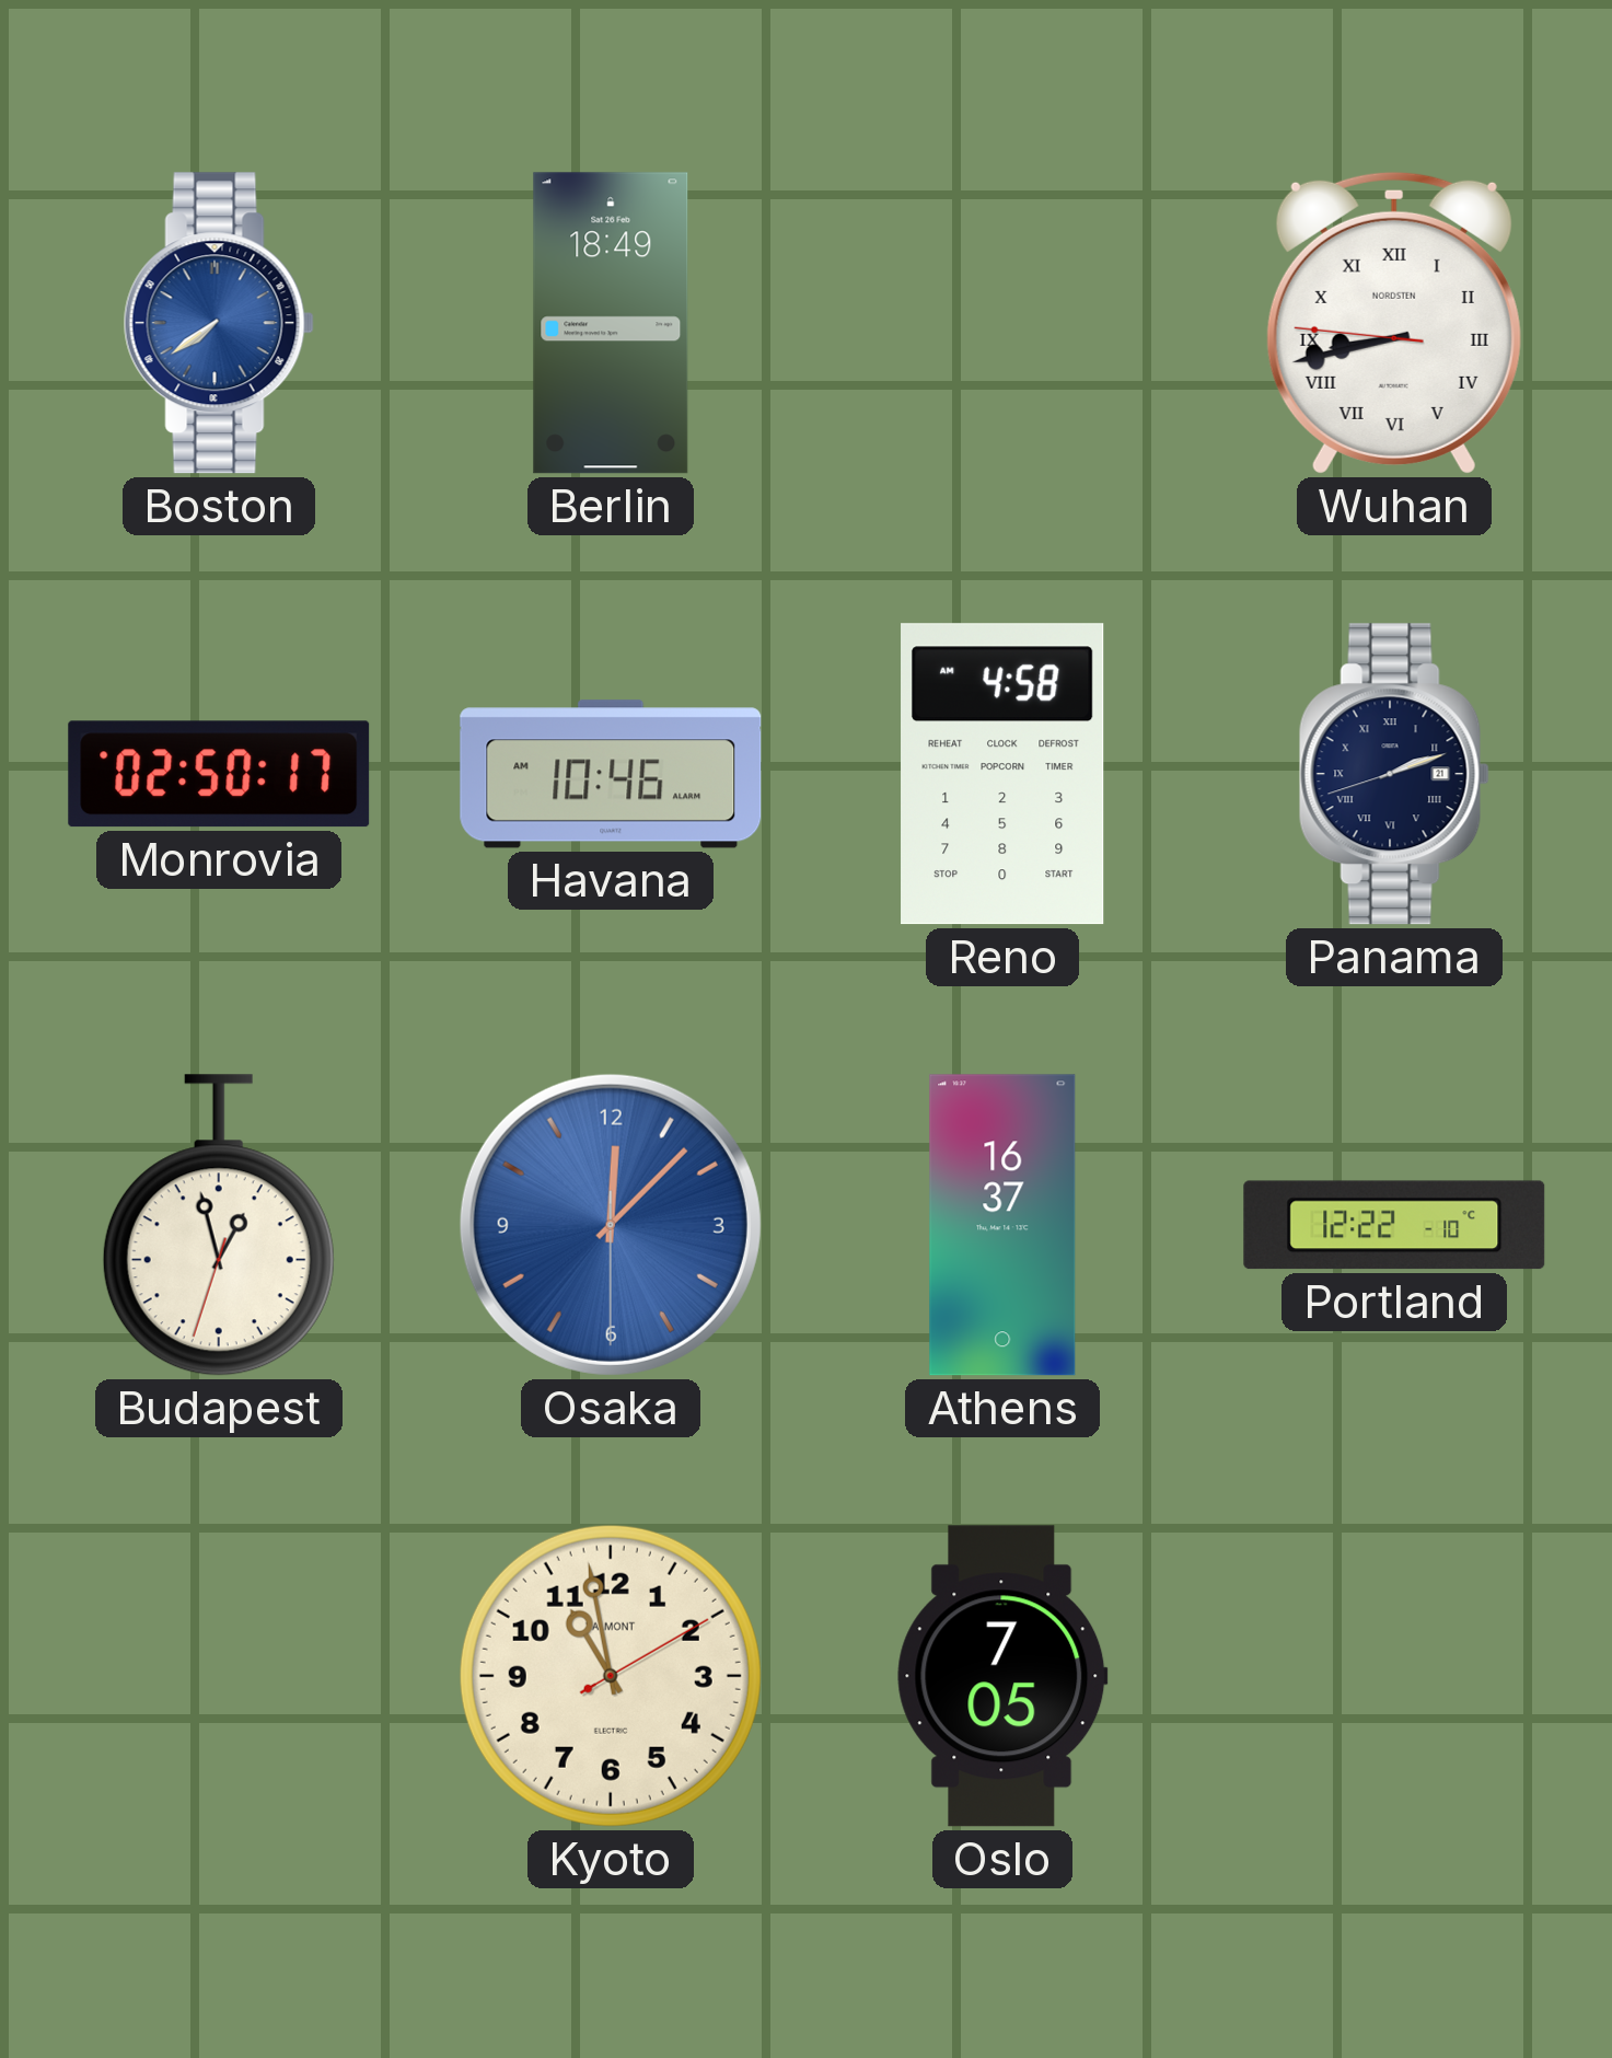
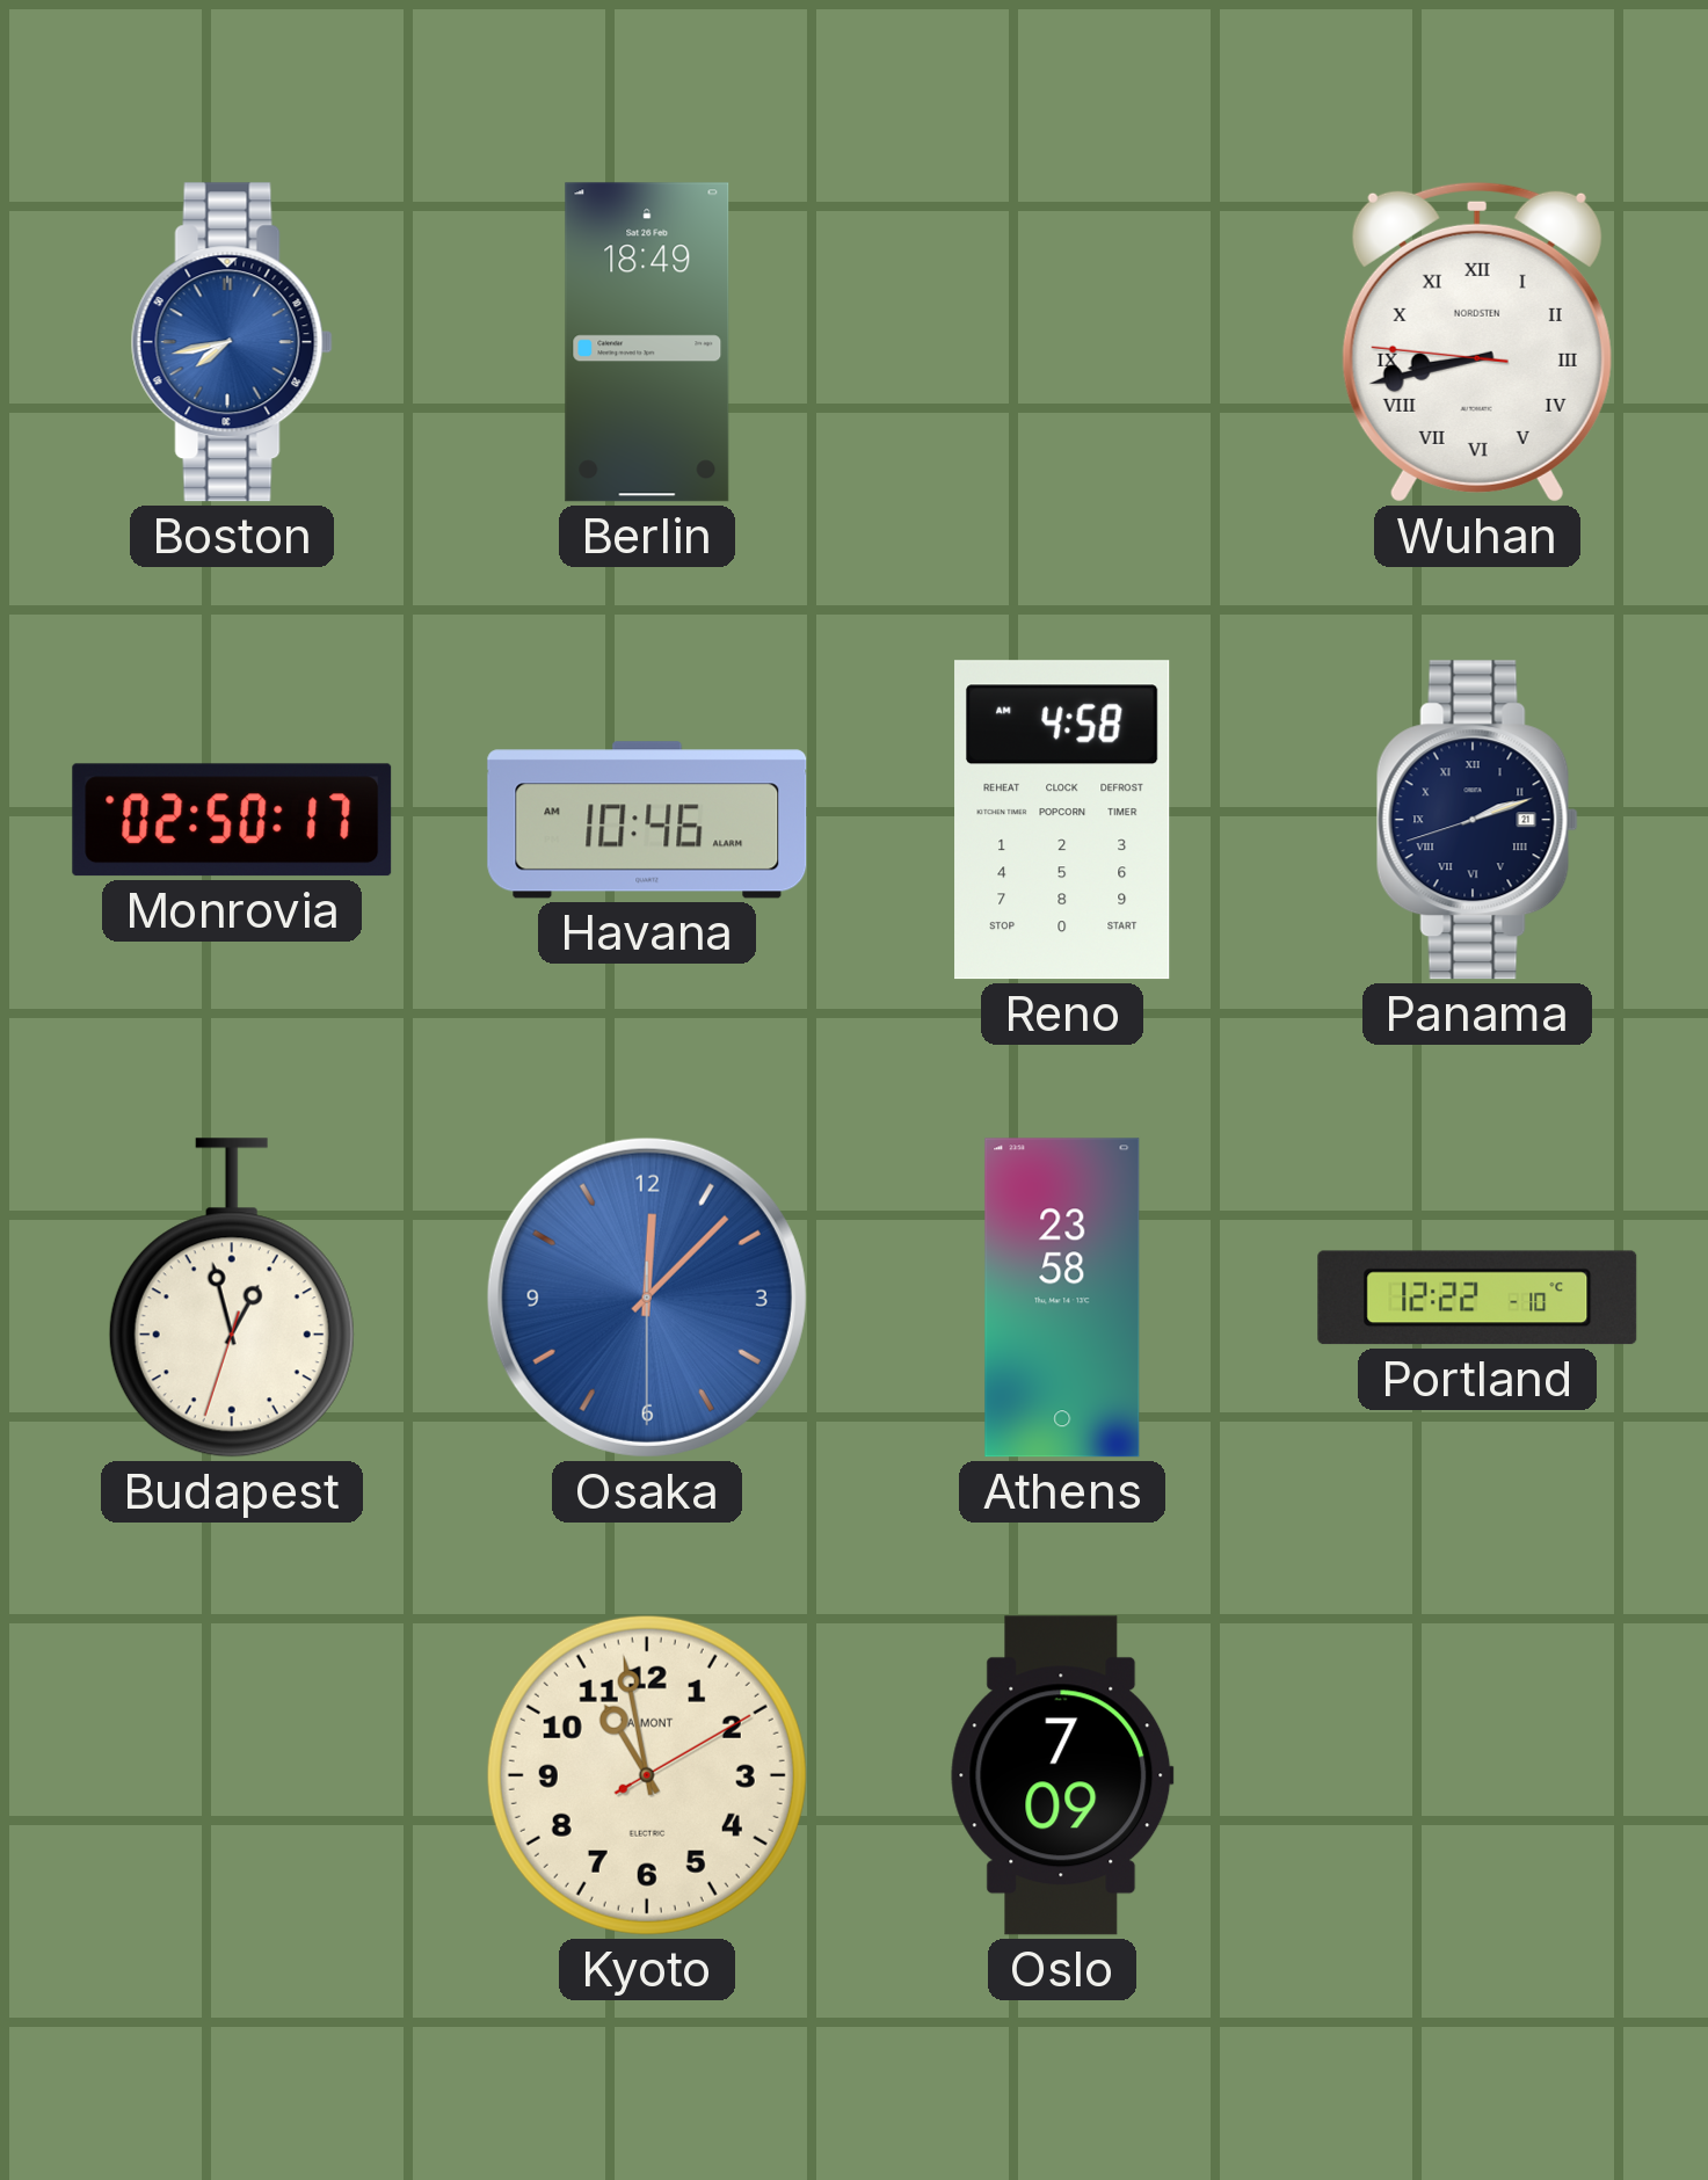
Boston: 7:39 -> 7:43
Athens: 16:37 -> 23:58
Oslo: 7:05 -> 7:09
